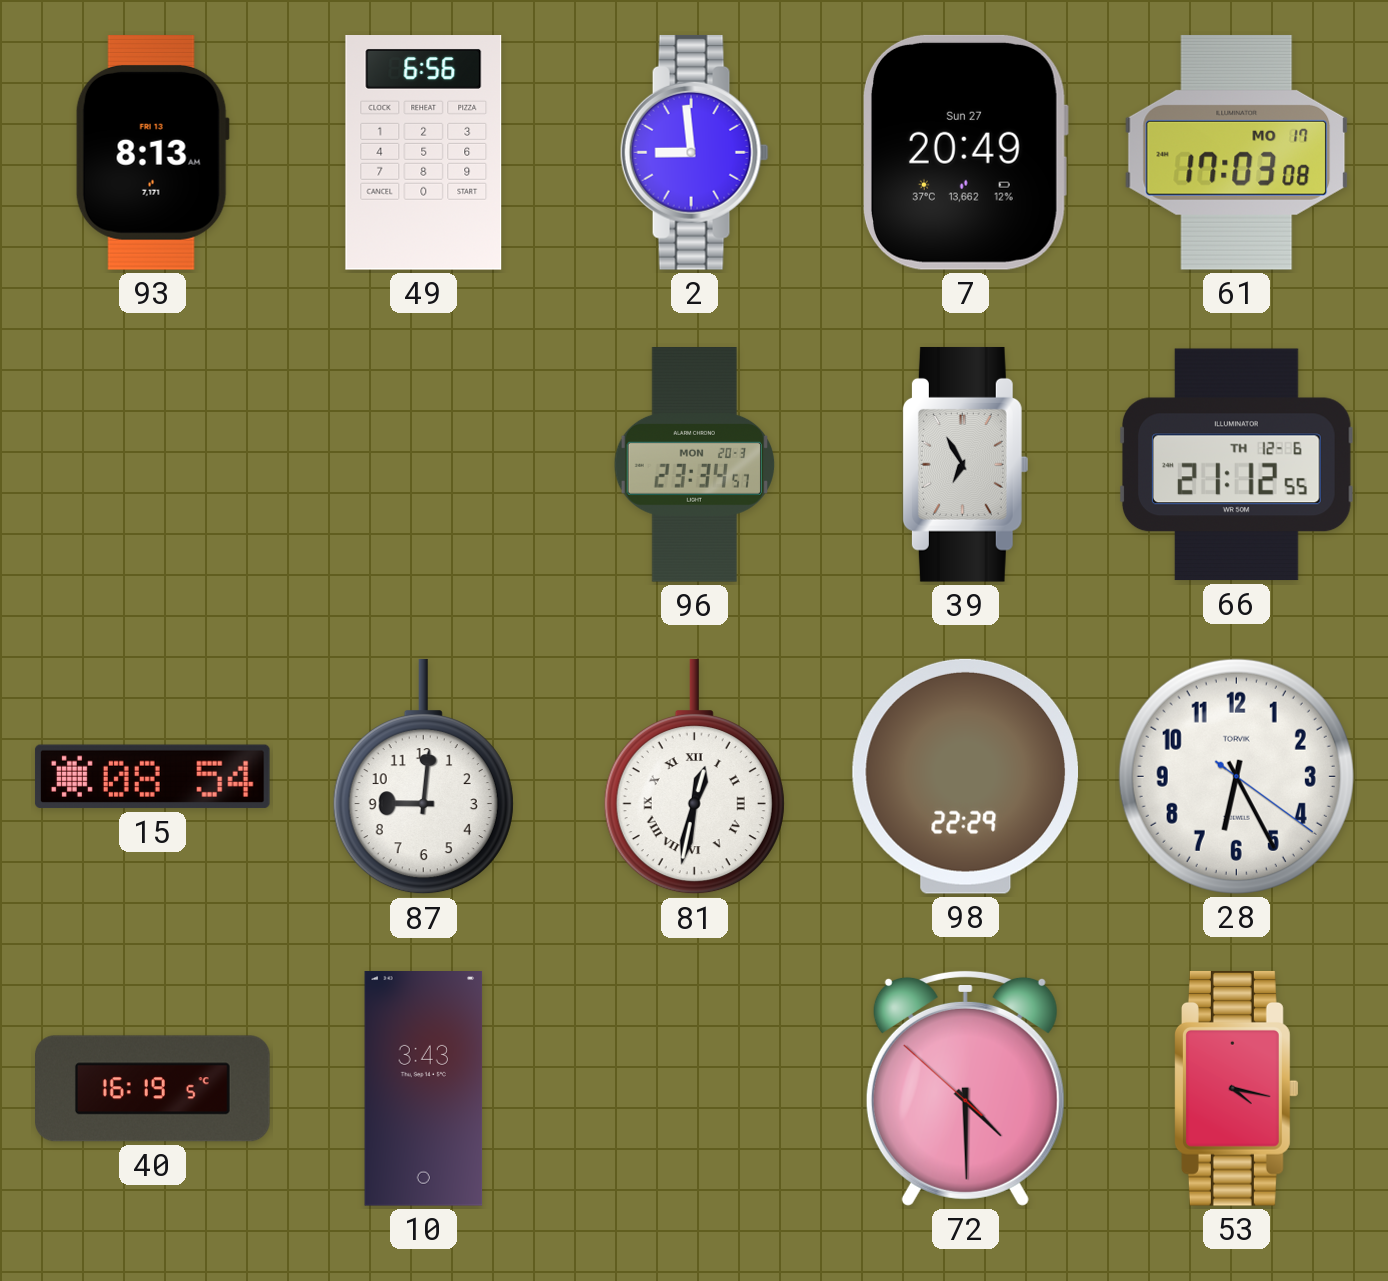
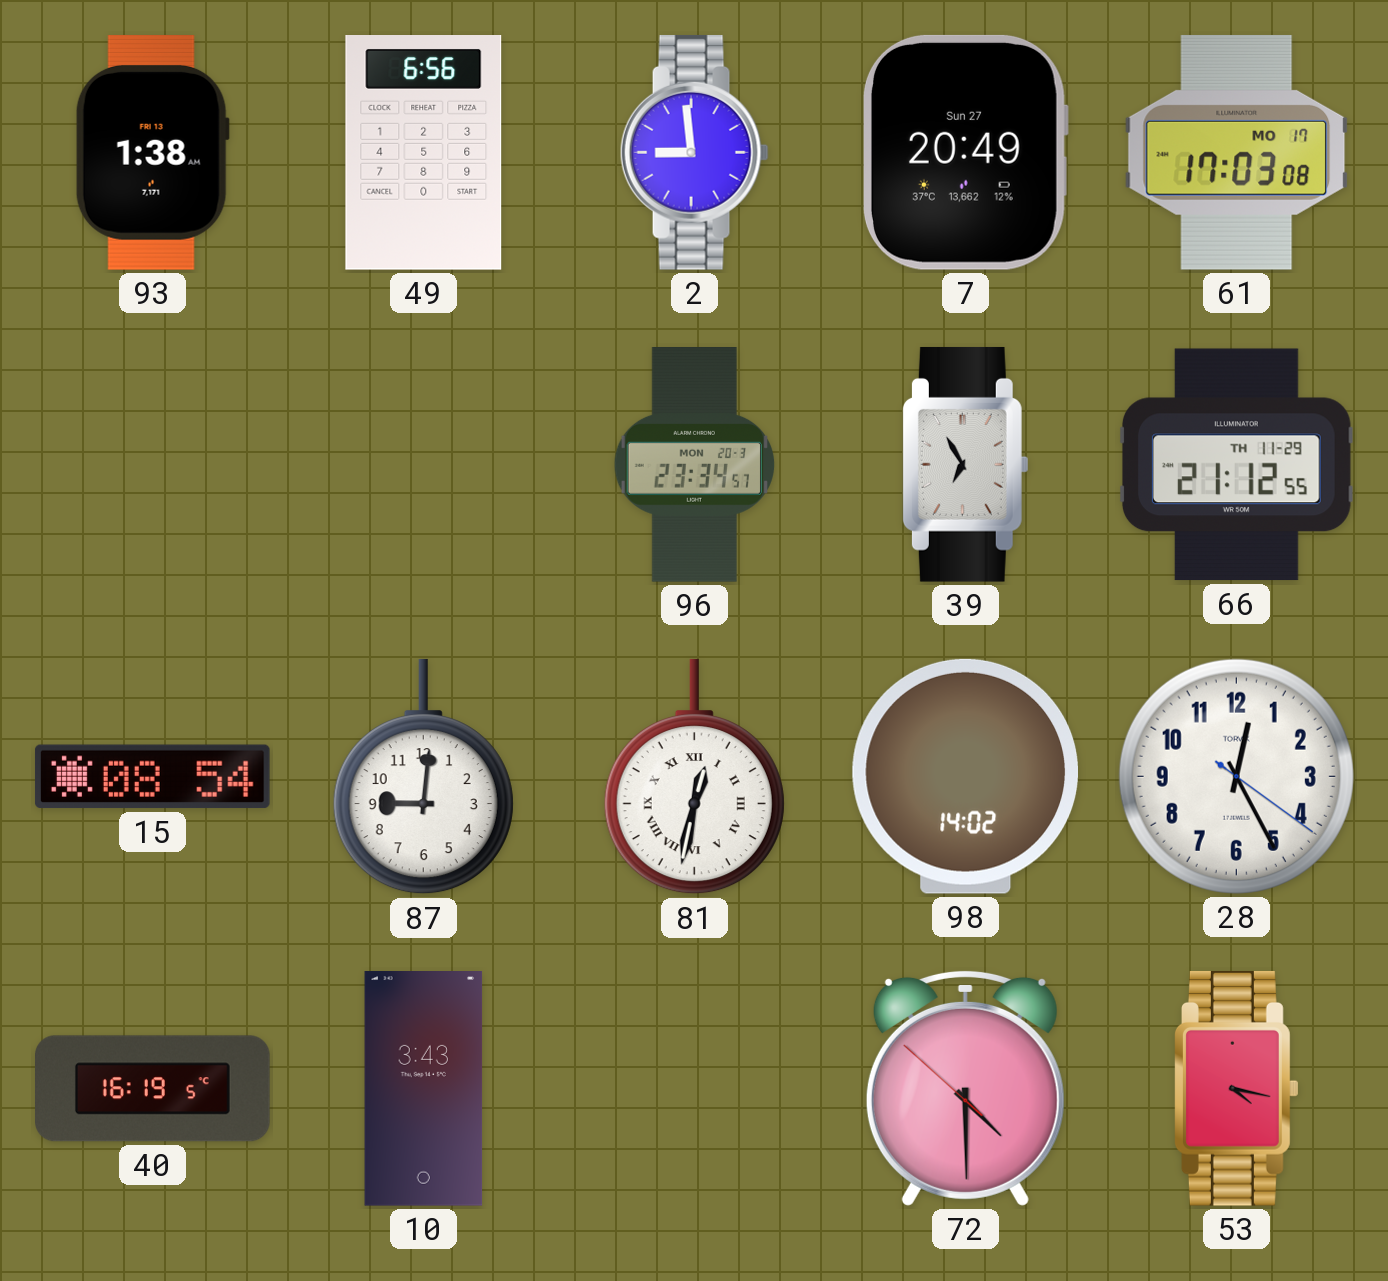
93: 8:13 -> 1:38
66 date: TH 12-6 -> TH 11-29
98: 22:29 -> 14:02
28: 6:25 -> 12:25
